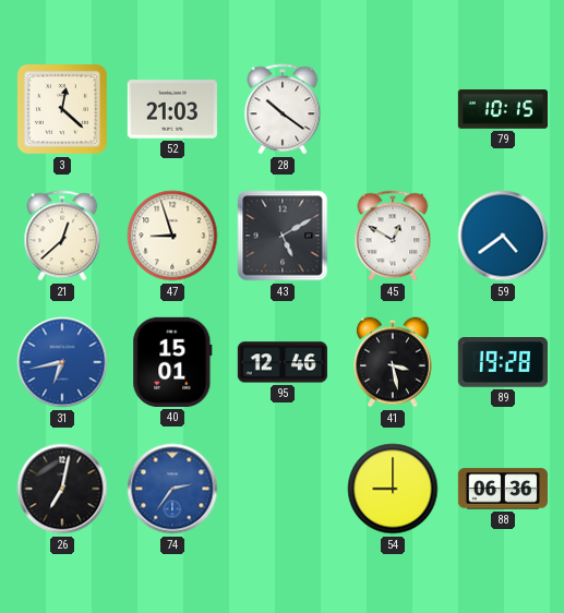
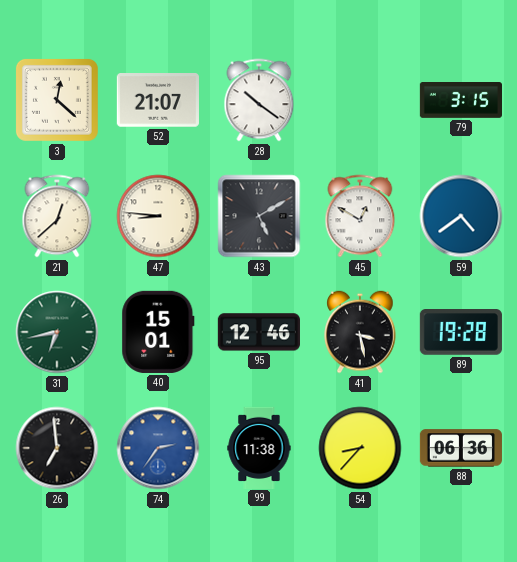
52: 21:03 -> 21:07
79: 10:15 -> 3:15
47: 8:57 -> 8:46
31 dial: blue -> green
26: 7:02 -> 6:59
99: none -> 11:38
54: 9:00 -> 8:37
